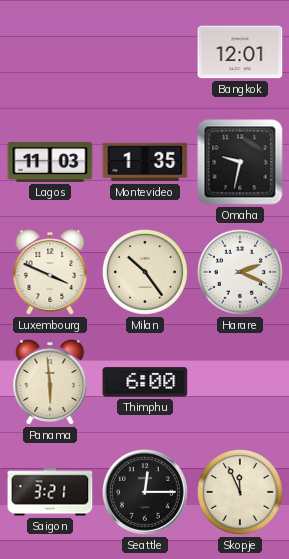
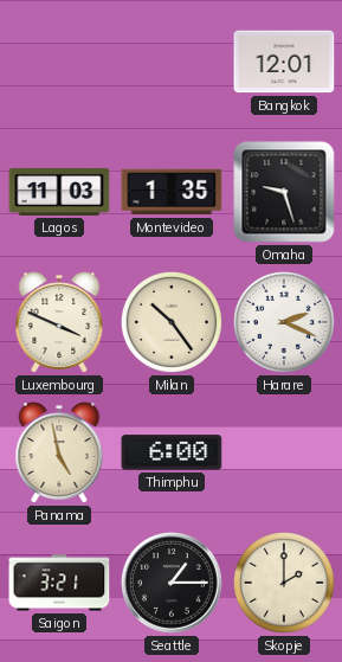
Omaha: 9:32 -> 9:27
Panama: 5:59 -> 4:58
Seattle: 12:15 -> 1:15
Skopje: 11:56 -> 2:00
